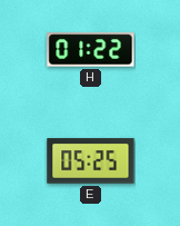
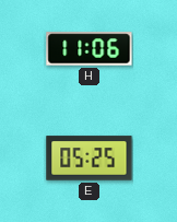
H: 01:22 -> 11:06
